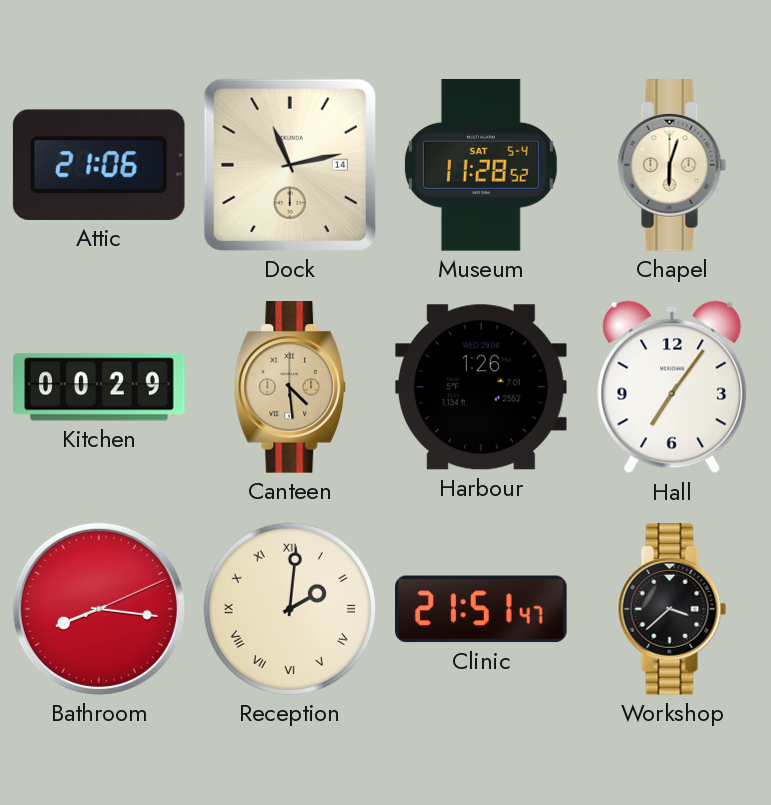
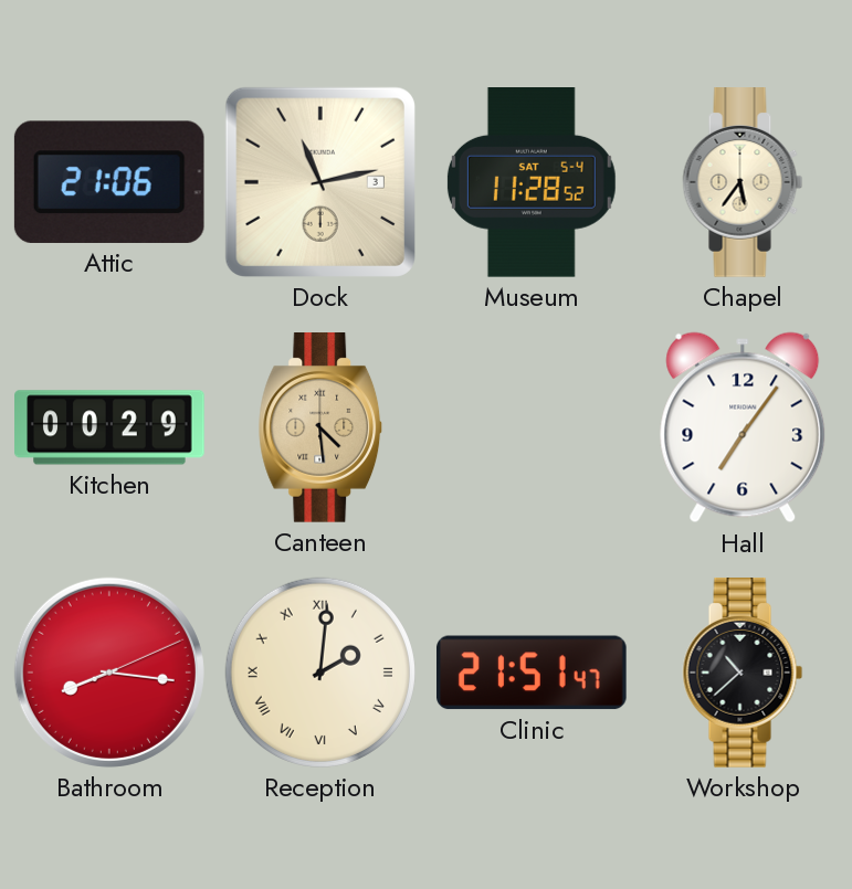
Dock date: 14 -> 3
Chapel: 6:03 -> 5:36
Harbour: 1:26 -> none
Workshop: 3:38 -> 10:38
